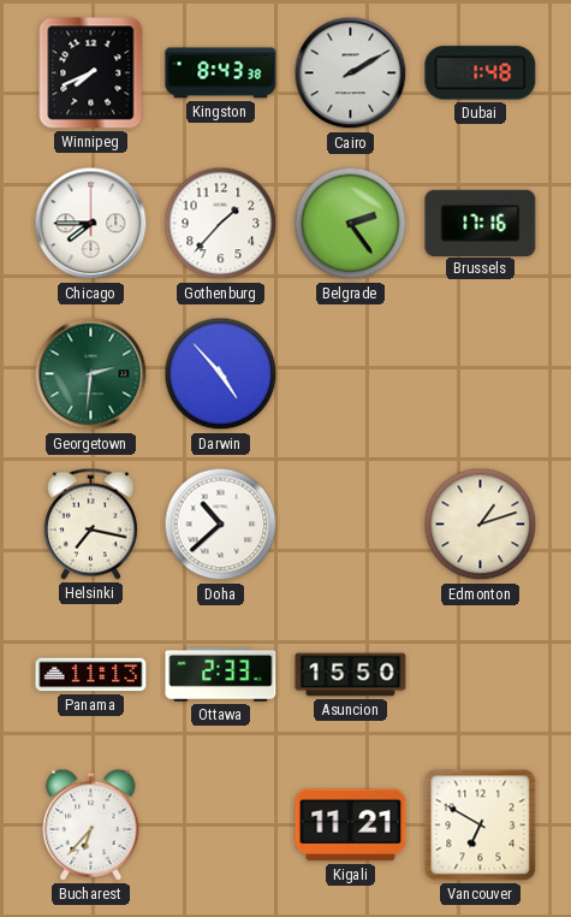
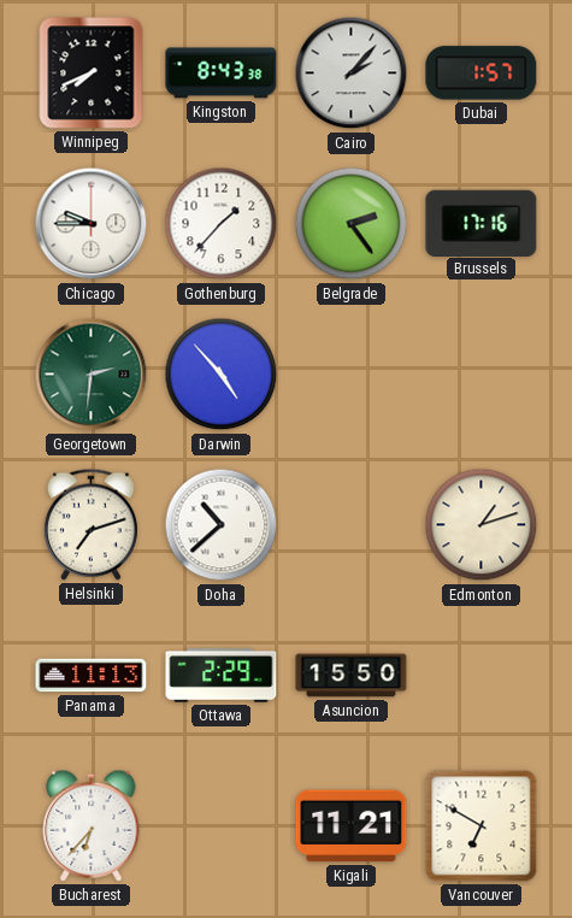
Cairo: 2:10 -> 2:07
Dubai: 1:48 -> 1:57
Chicago: 7:45 -> 9:45
Helsinki: 7:17 -> 7:12
Ottawa: 2:33 -> 2:29
